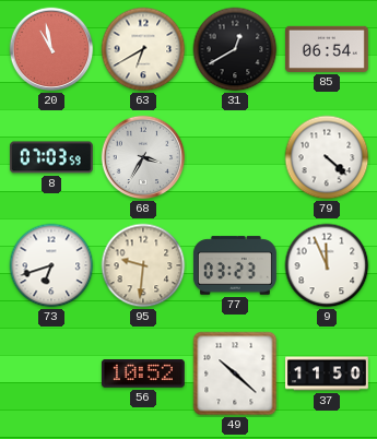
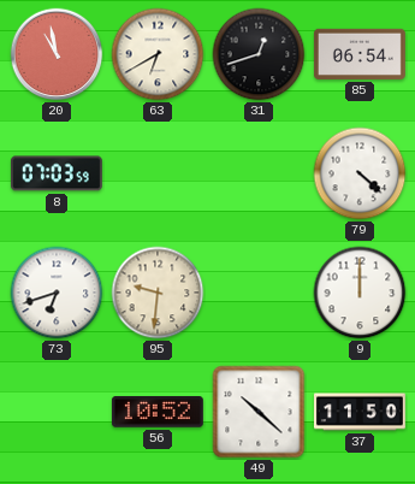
31: 12:40 -> 12:42
68: 3:35 -> none
77: 03:23 -> none
9: 11:56 -> 12:00
